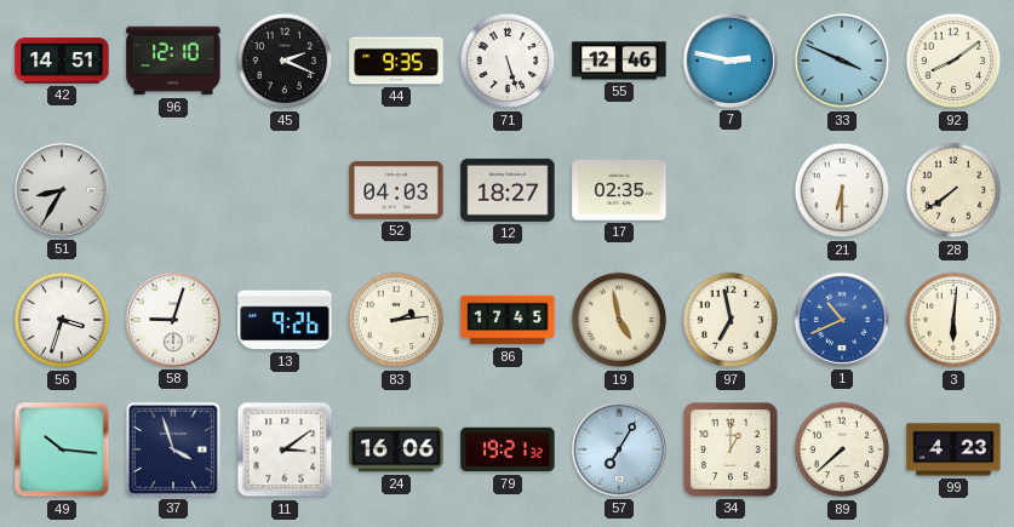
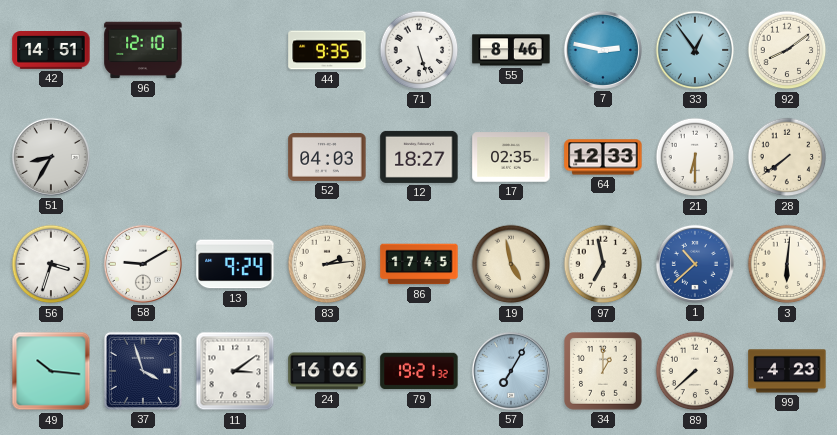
45: 2:19 -> none
55: 12:46 -> 8:46
33: 3:49 -> 12:54
64: none -> 12:33
58: 9:03 -> 9:10
13: 9:26 -> 9:24
1: 10:41 -> 10:38
